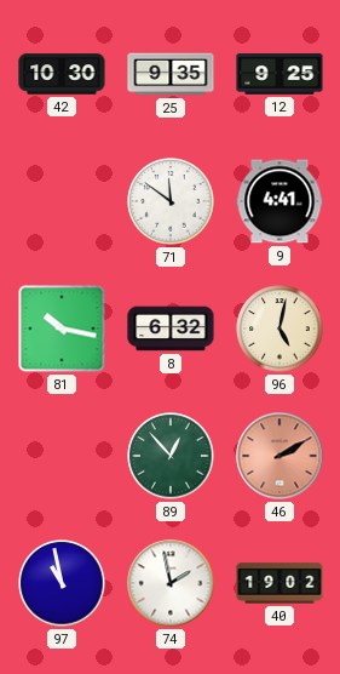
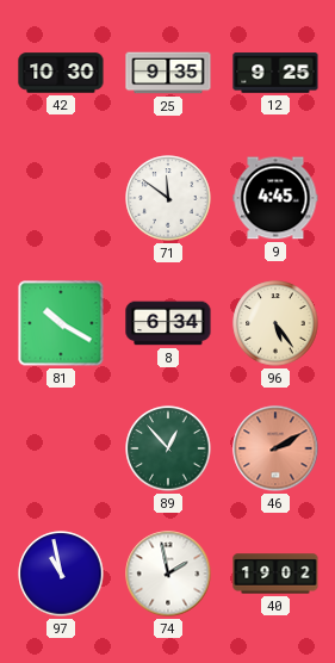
9: 4:41 -> 4:45
81: 10:17 -> 10:20
8: 6:32 -> 6:34
96: 5:02 -> 5:24
